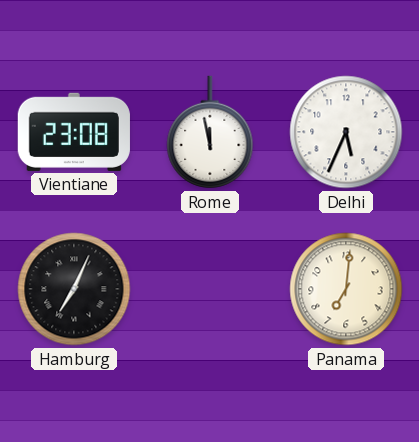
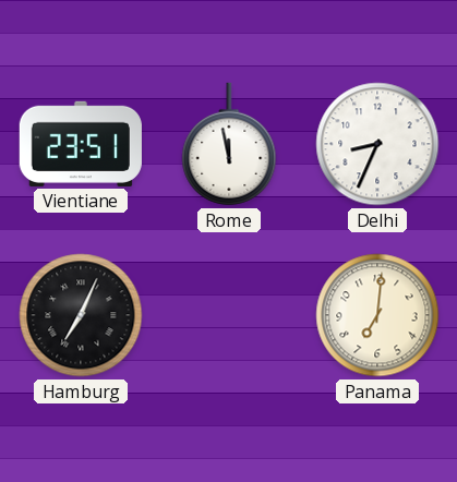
Vientiane: 23:08 -> 23:51
Delhi: 5:34 -> 8:34
